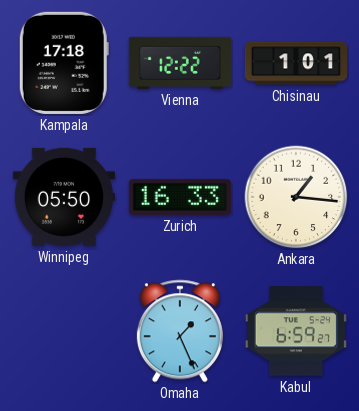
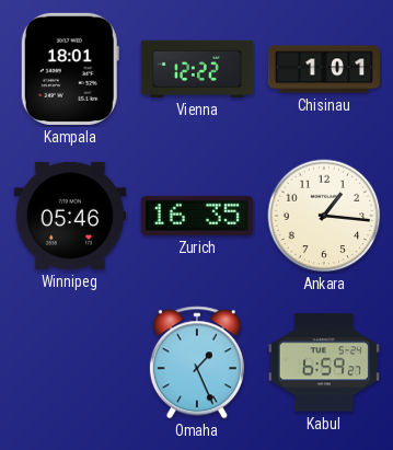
Kampala: 17:18 -> 18:01
Winnipeg: 05:50 -> 05:46
Zurich: 16:33 -> 16:35
